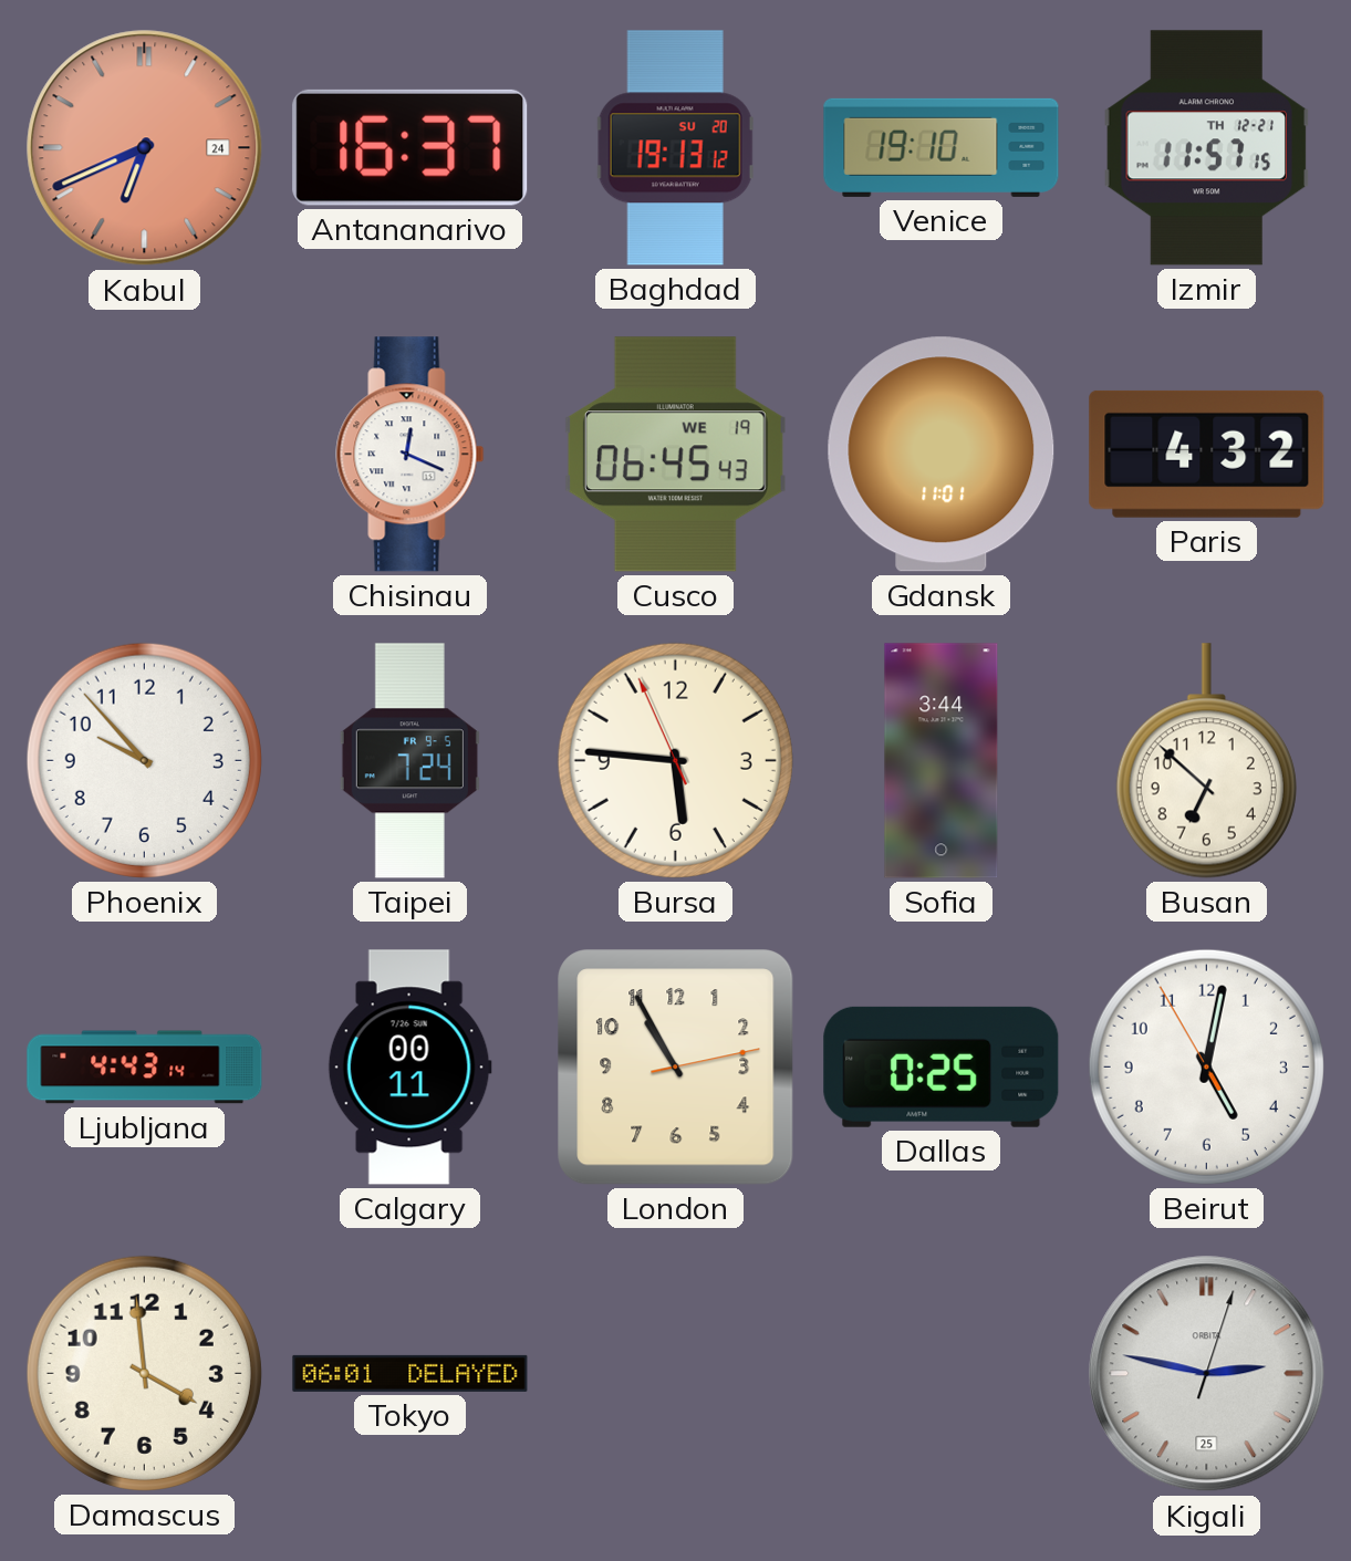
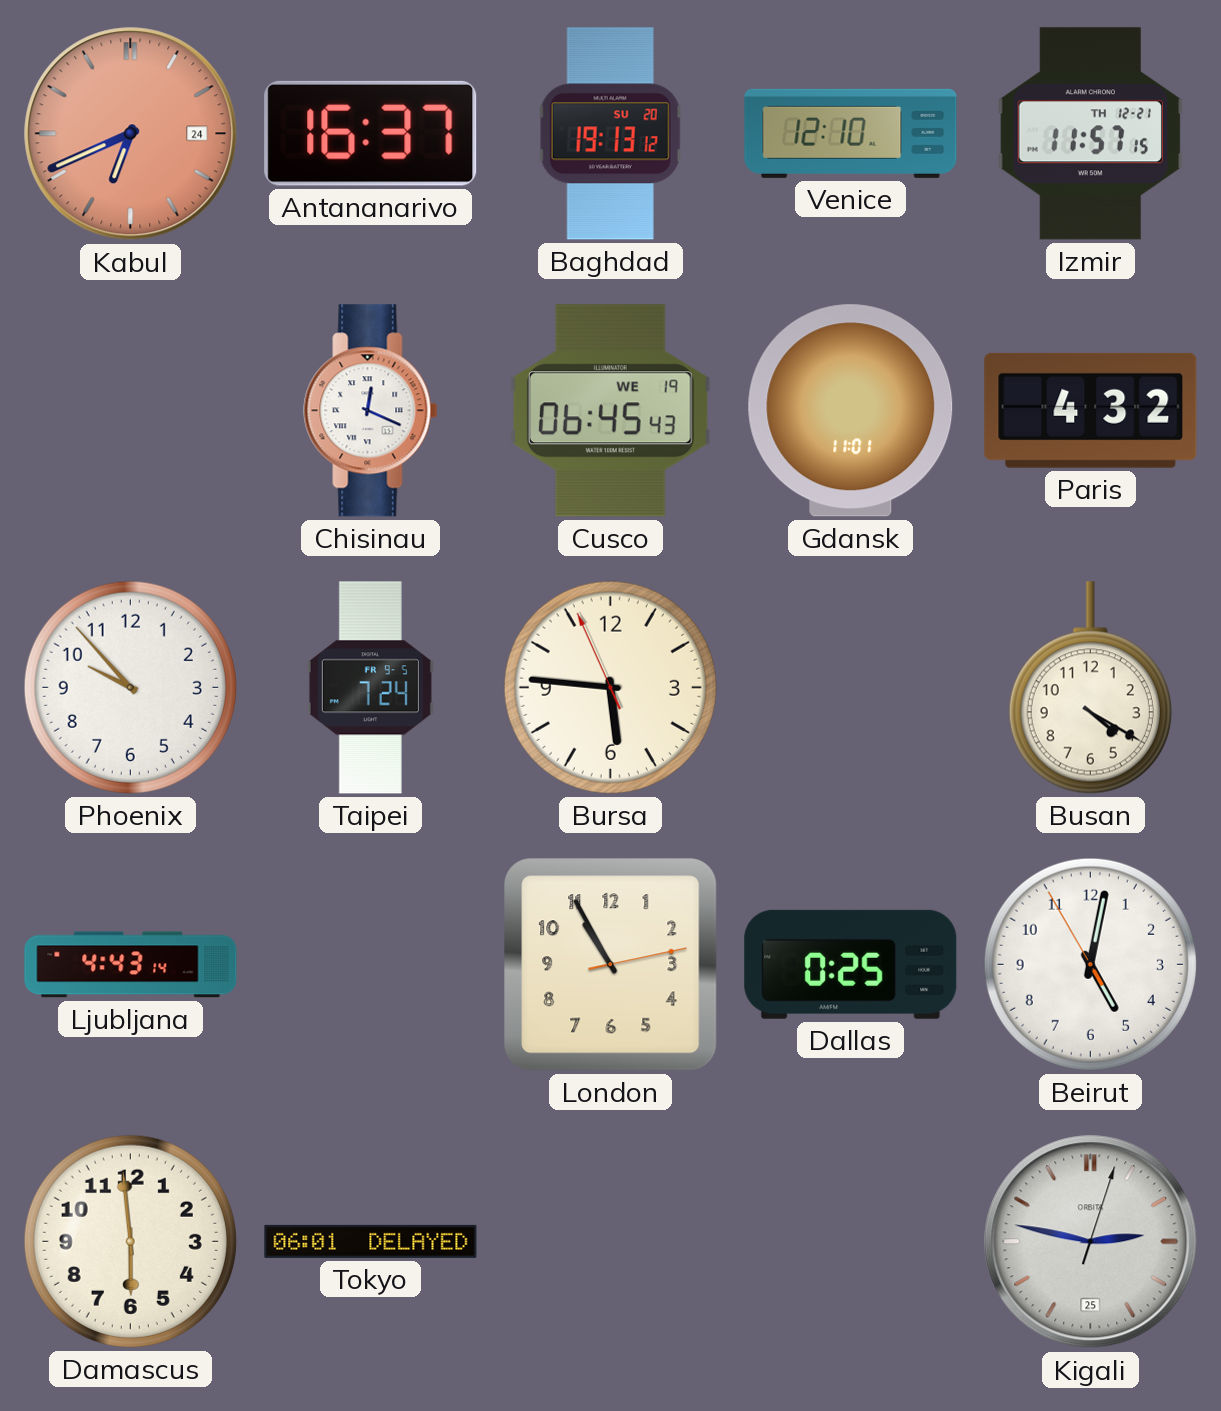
Venice: 19:10 -> 12:10
Sofia: 3:44 -> none
Busan: 6:52 -> 4:20
Calgary: 00:11 -> none
Damascus: 3:59 -> 5:59
